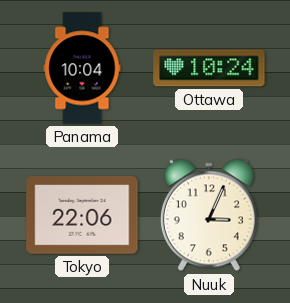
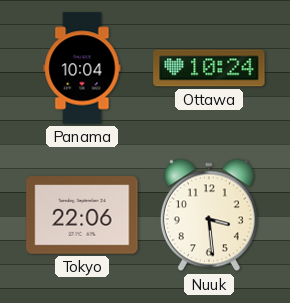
Nuuk: 3:04 -> 3:29
